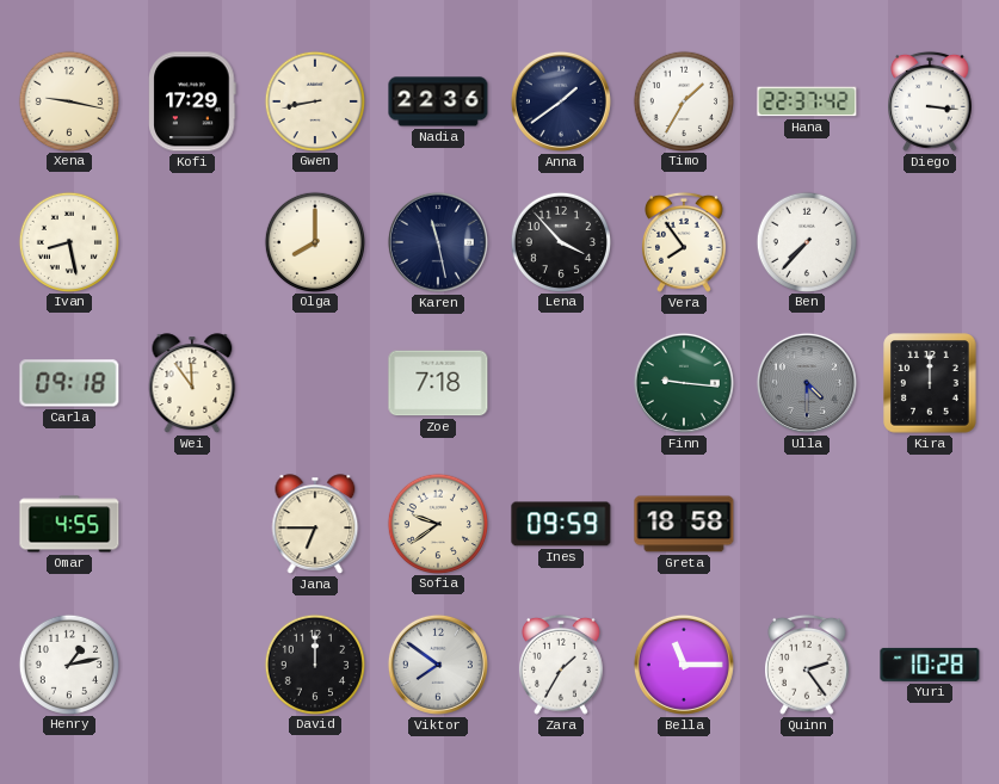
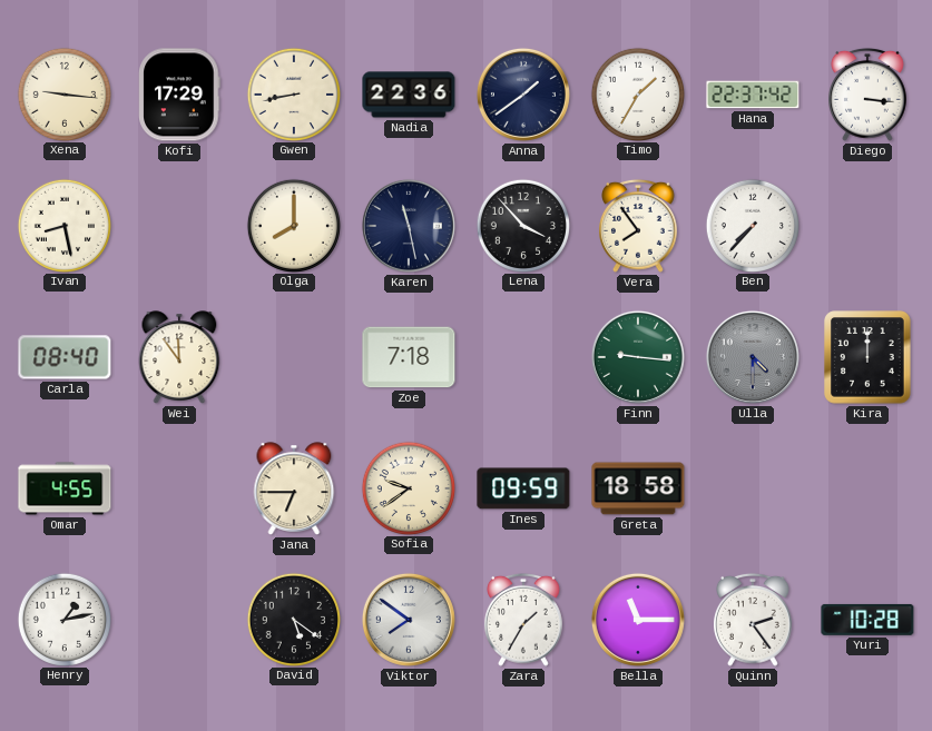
Xena: 9:17 -> 9:16
Carla: 09:18 -> 08:40
David: 12:00 -> 5:21
